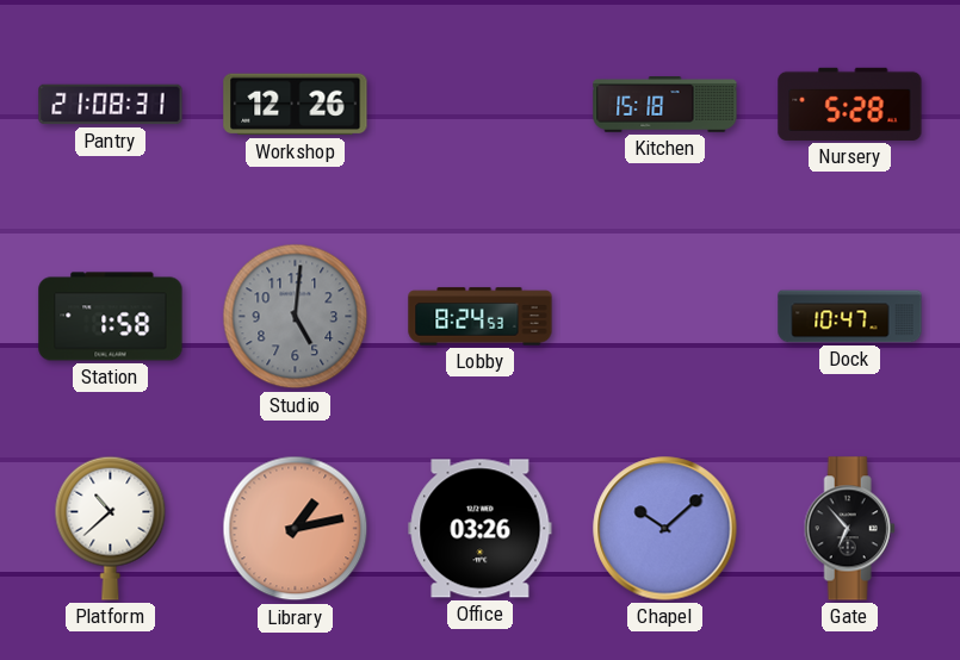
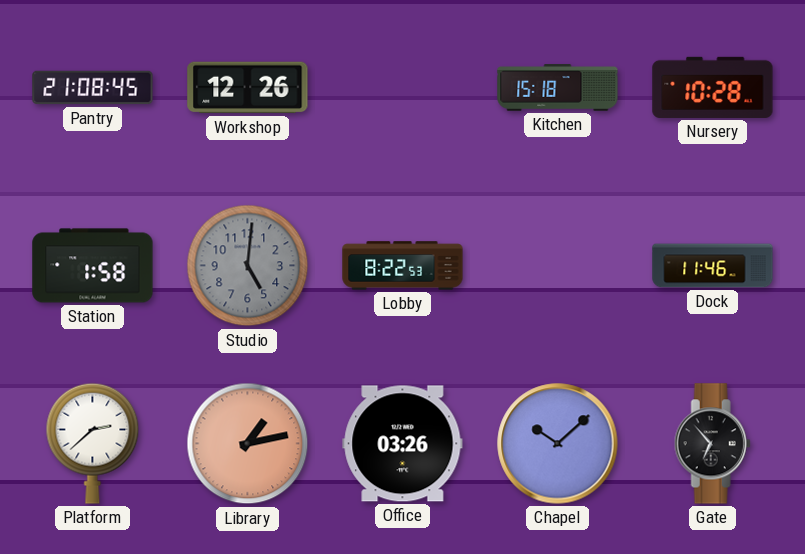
Pantry: 21:08:31 -> 21:08:45
Nursery: 5:28 -> 10:28
Lobby: 8:24 -> 8:22
Dock: 10:47 -> 11:46
Platform: 10:38 -> 2:38
